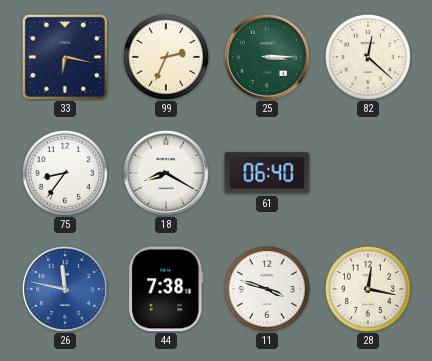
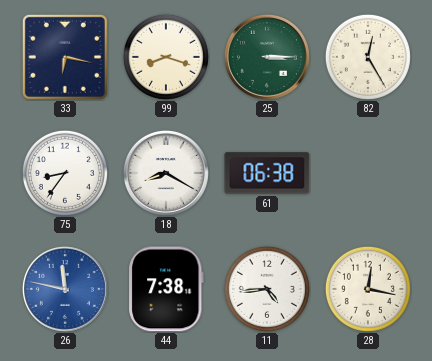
99: 2:34 -> 8:18
82: 12:22 -> 12:25
61: 06:40 -> 06:38
11: 3:48 -> 4:44
